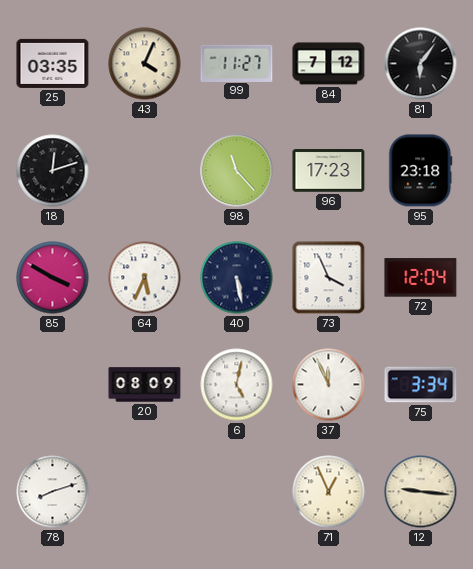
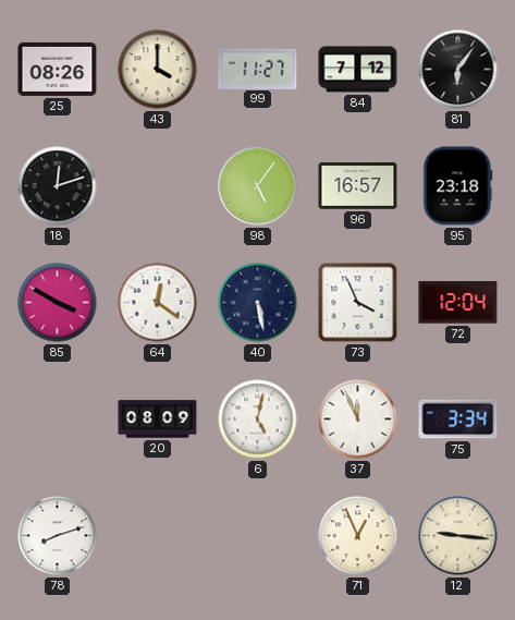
25: 03:35 -> 08:26
43: 4:04 -> 4:00
98: 11:23 -> 5:06
96: 17:23 -> 16:57
64: 5:34 -> 12:21
